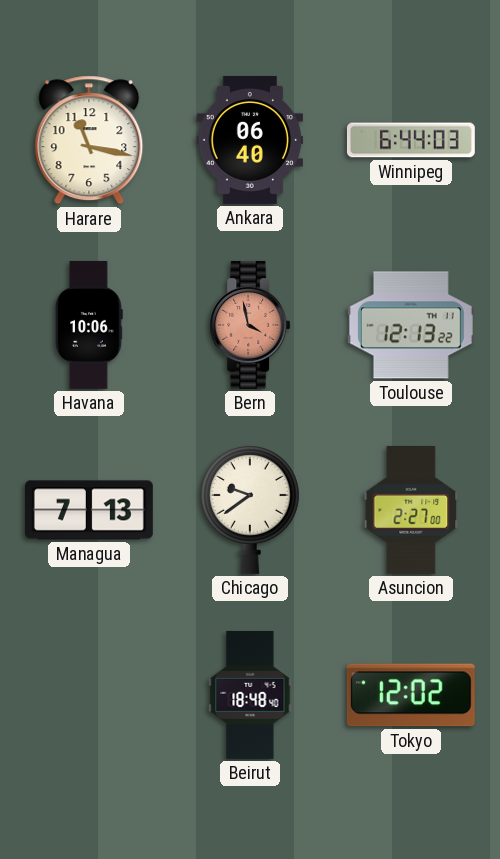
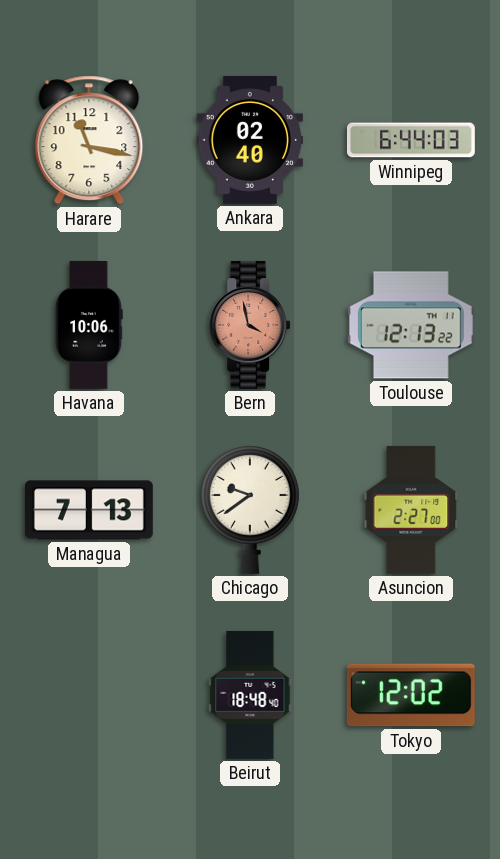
Ankara: 06:40 -> 02:40
